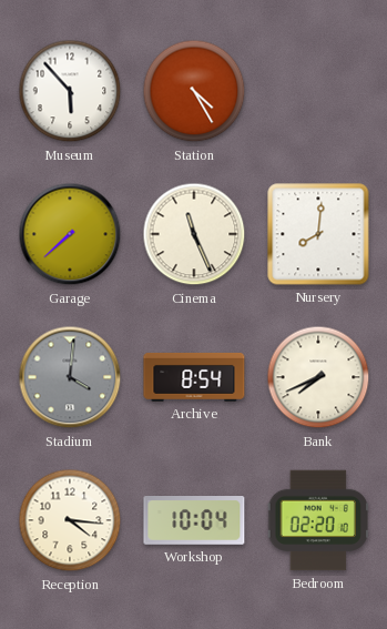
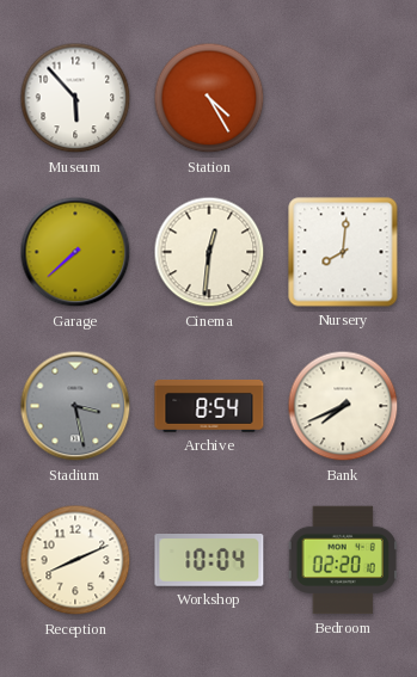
Cinema: 11:26 -> 12:31
Stadium: 4:01 -> 3:28
Reception: 4:16 -> 8:11
